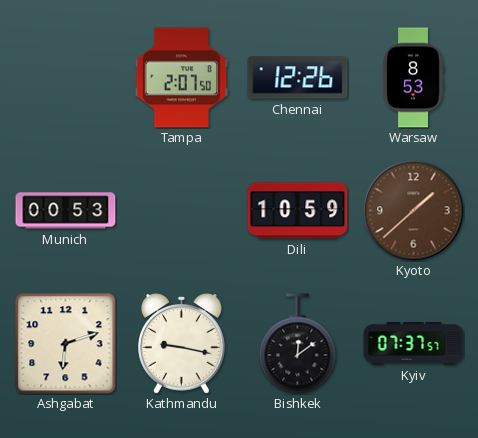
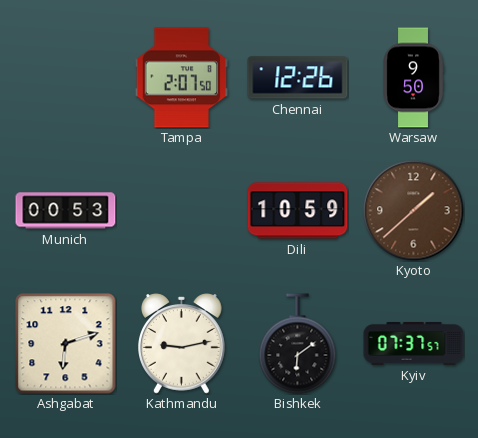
Warsaw: 8:53 -> 9:50
Kathmandu: 9:17 -> 9:13
Bishkek: 12:09 -> 6:09
